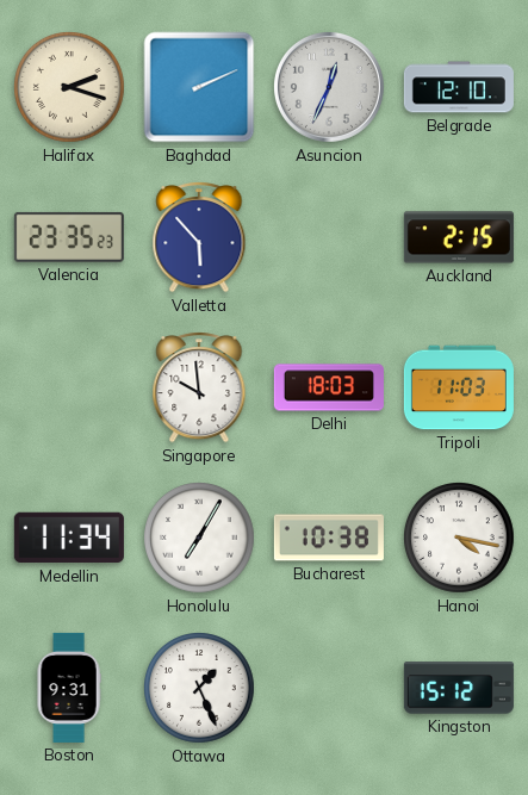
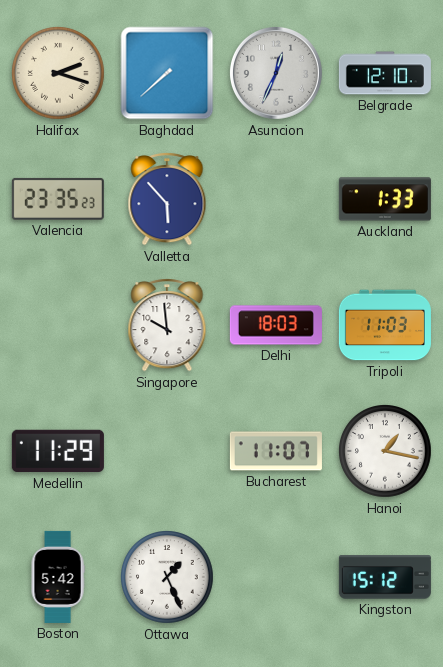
Baghdad: 2:11 -> 7:38
Auckland: 2:15 -> 1:33
Medellin: 11:34 -> 11:29
Honolulu: 7:05 -> none
Bucharest: 10:38 -> 11:07
Hanoi: 4:17 -> 1:17
Boston: 9:31 -> 5:42
